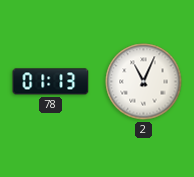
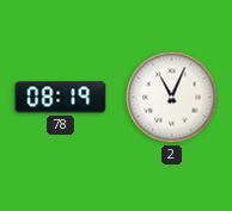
78: 01:13 -> 08:19
